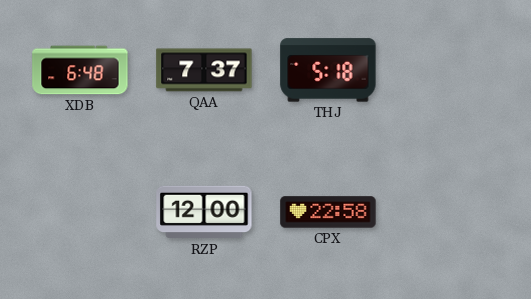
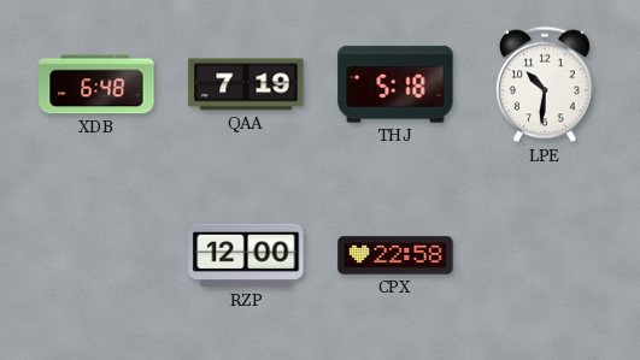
QAA: 7:37 -> 7:19
LPE: none -> 10:31
